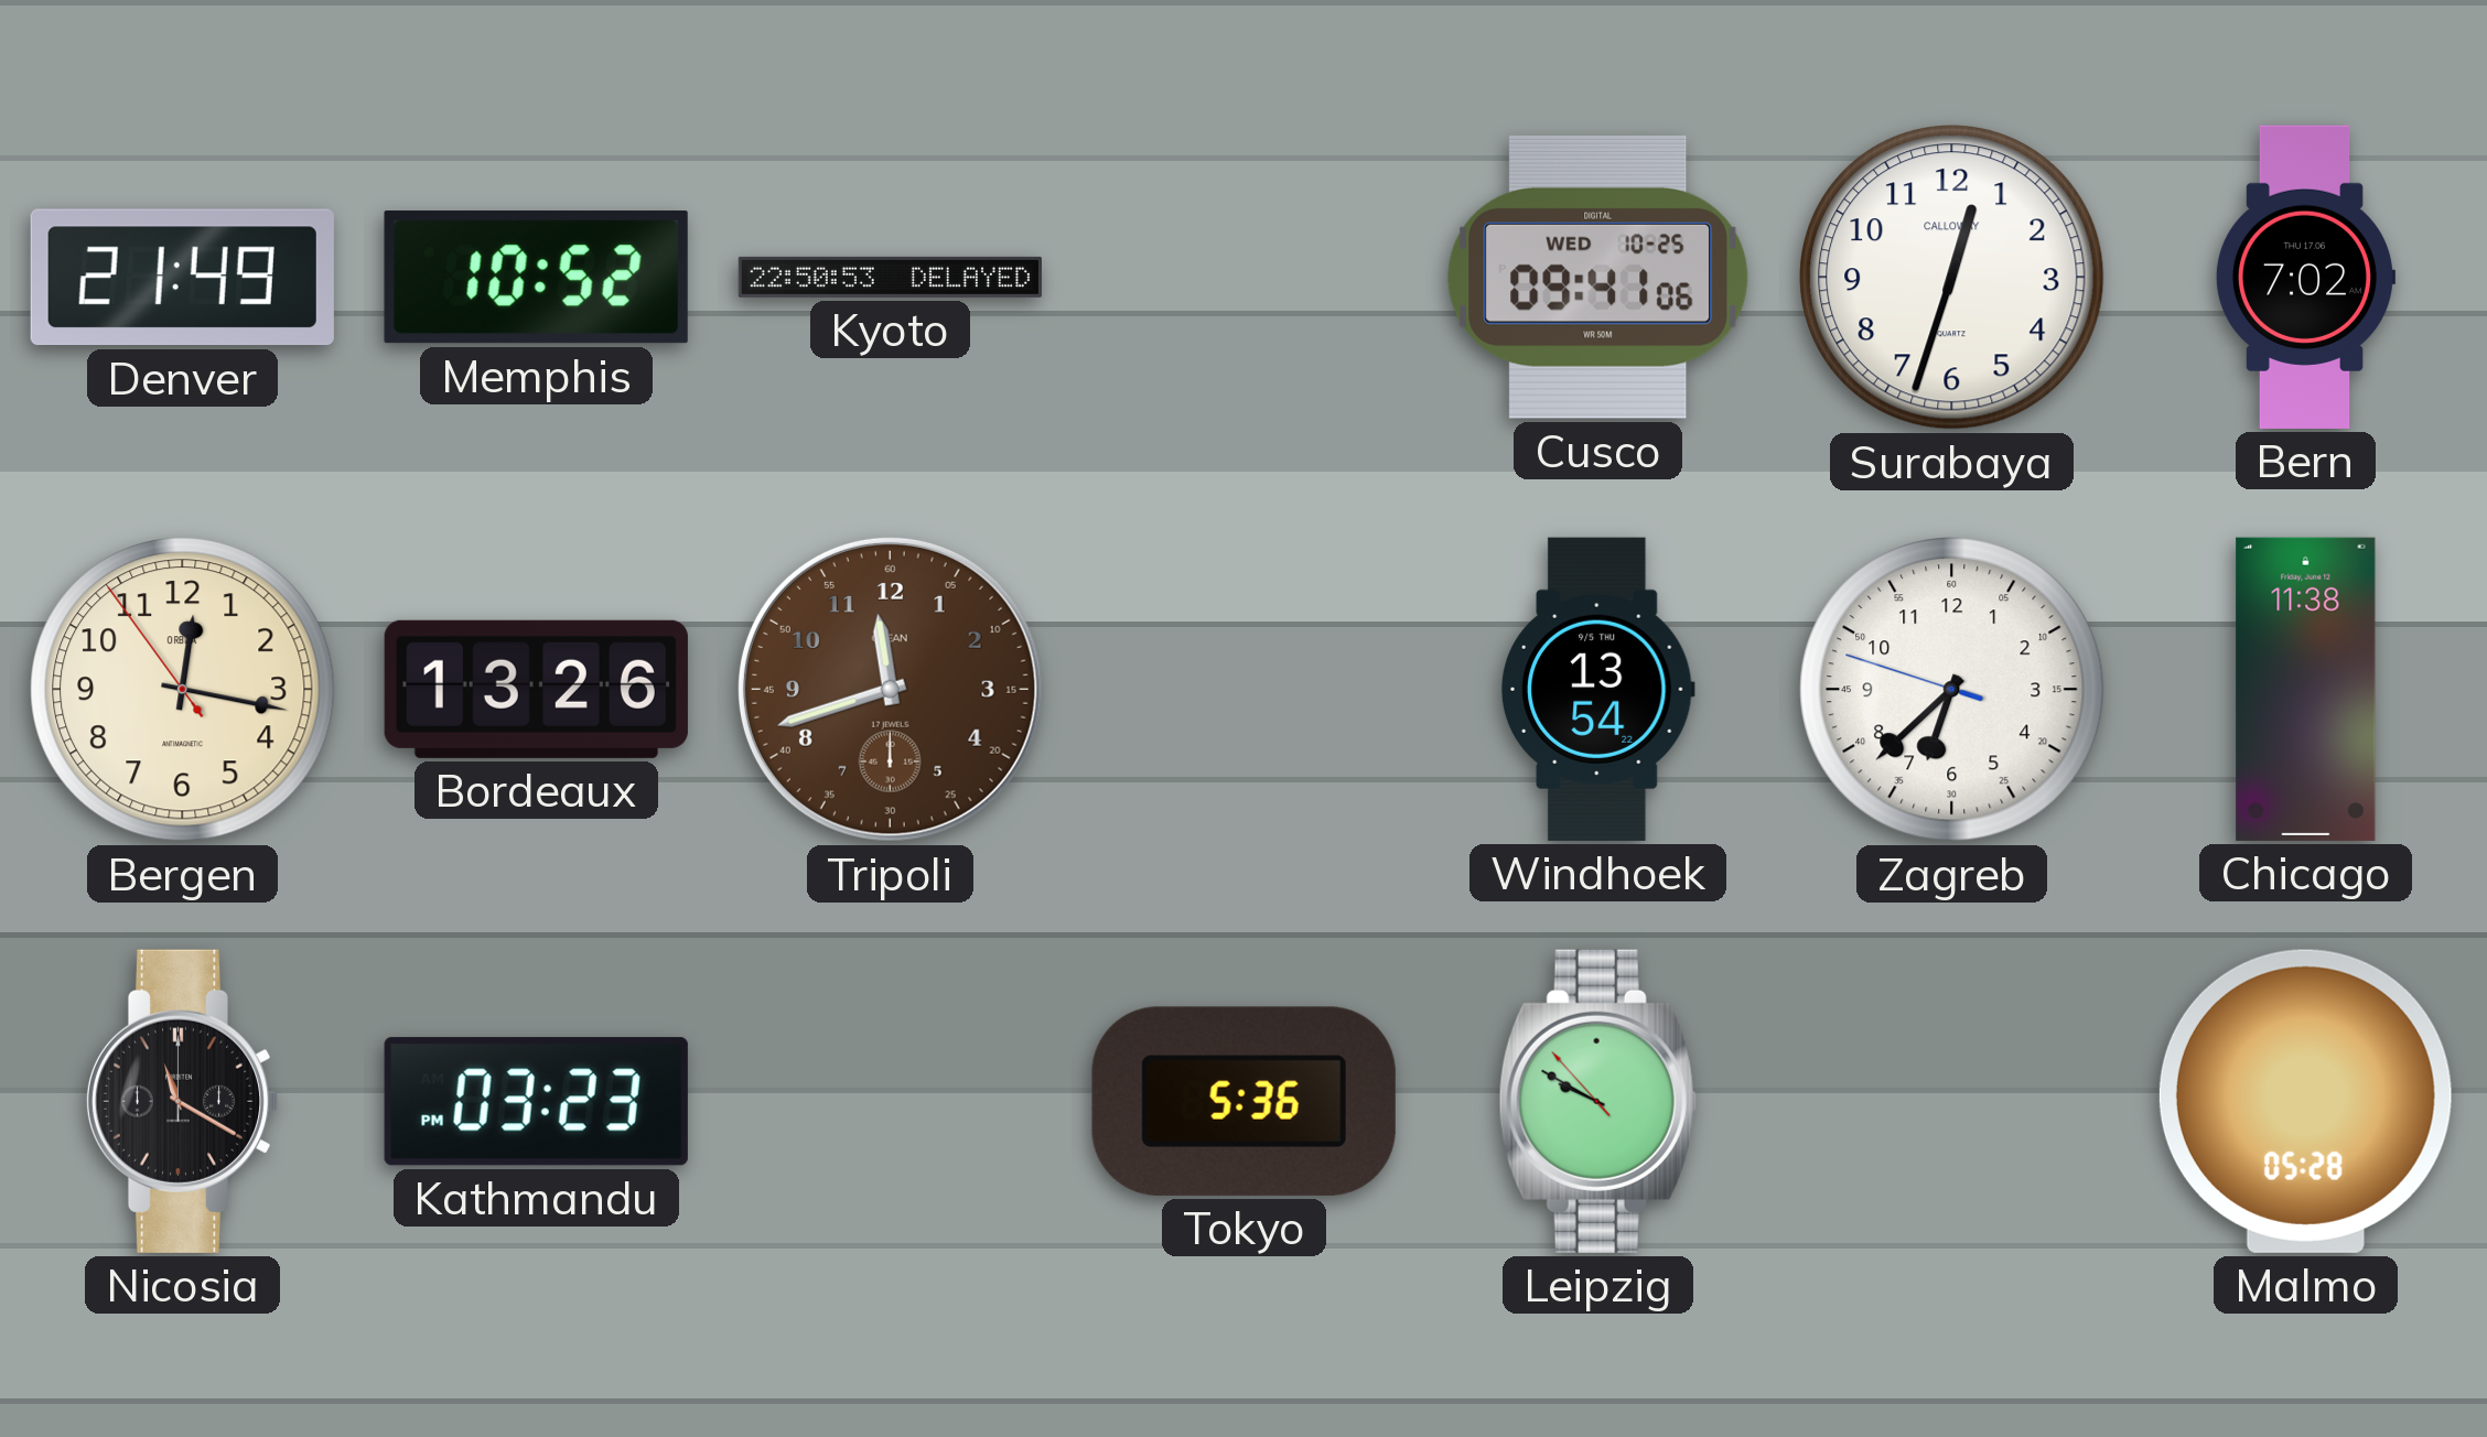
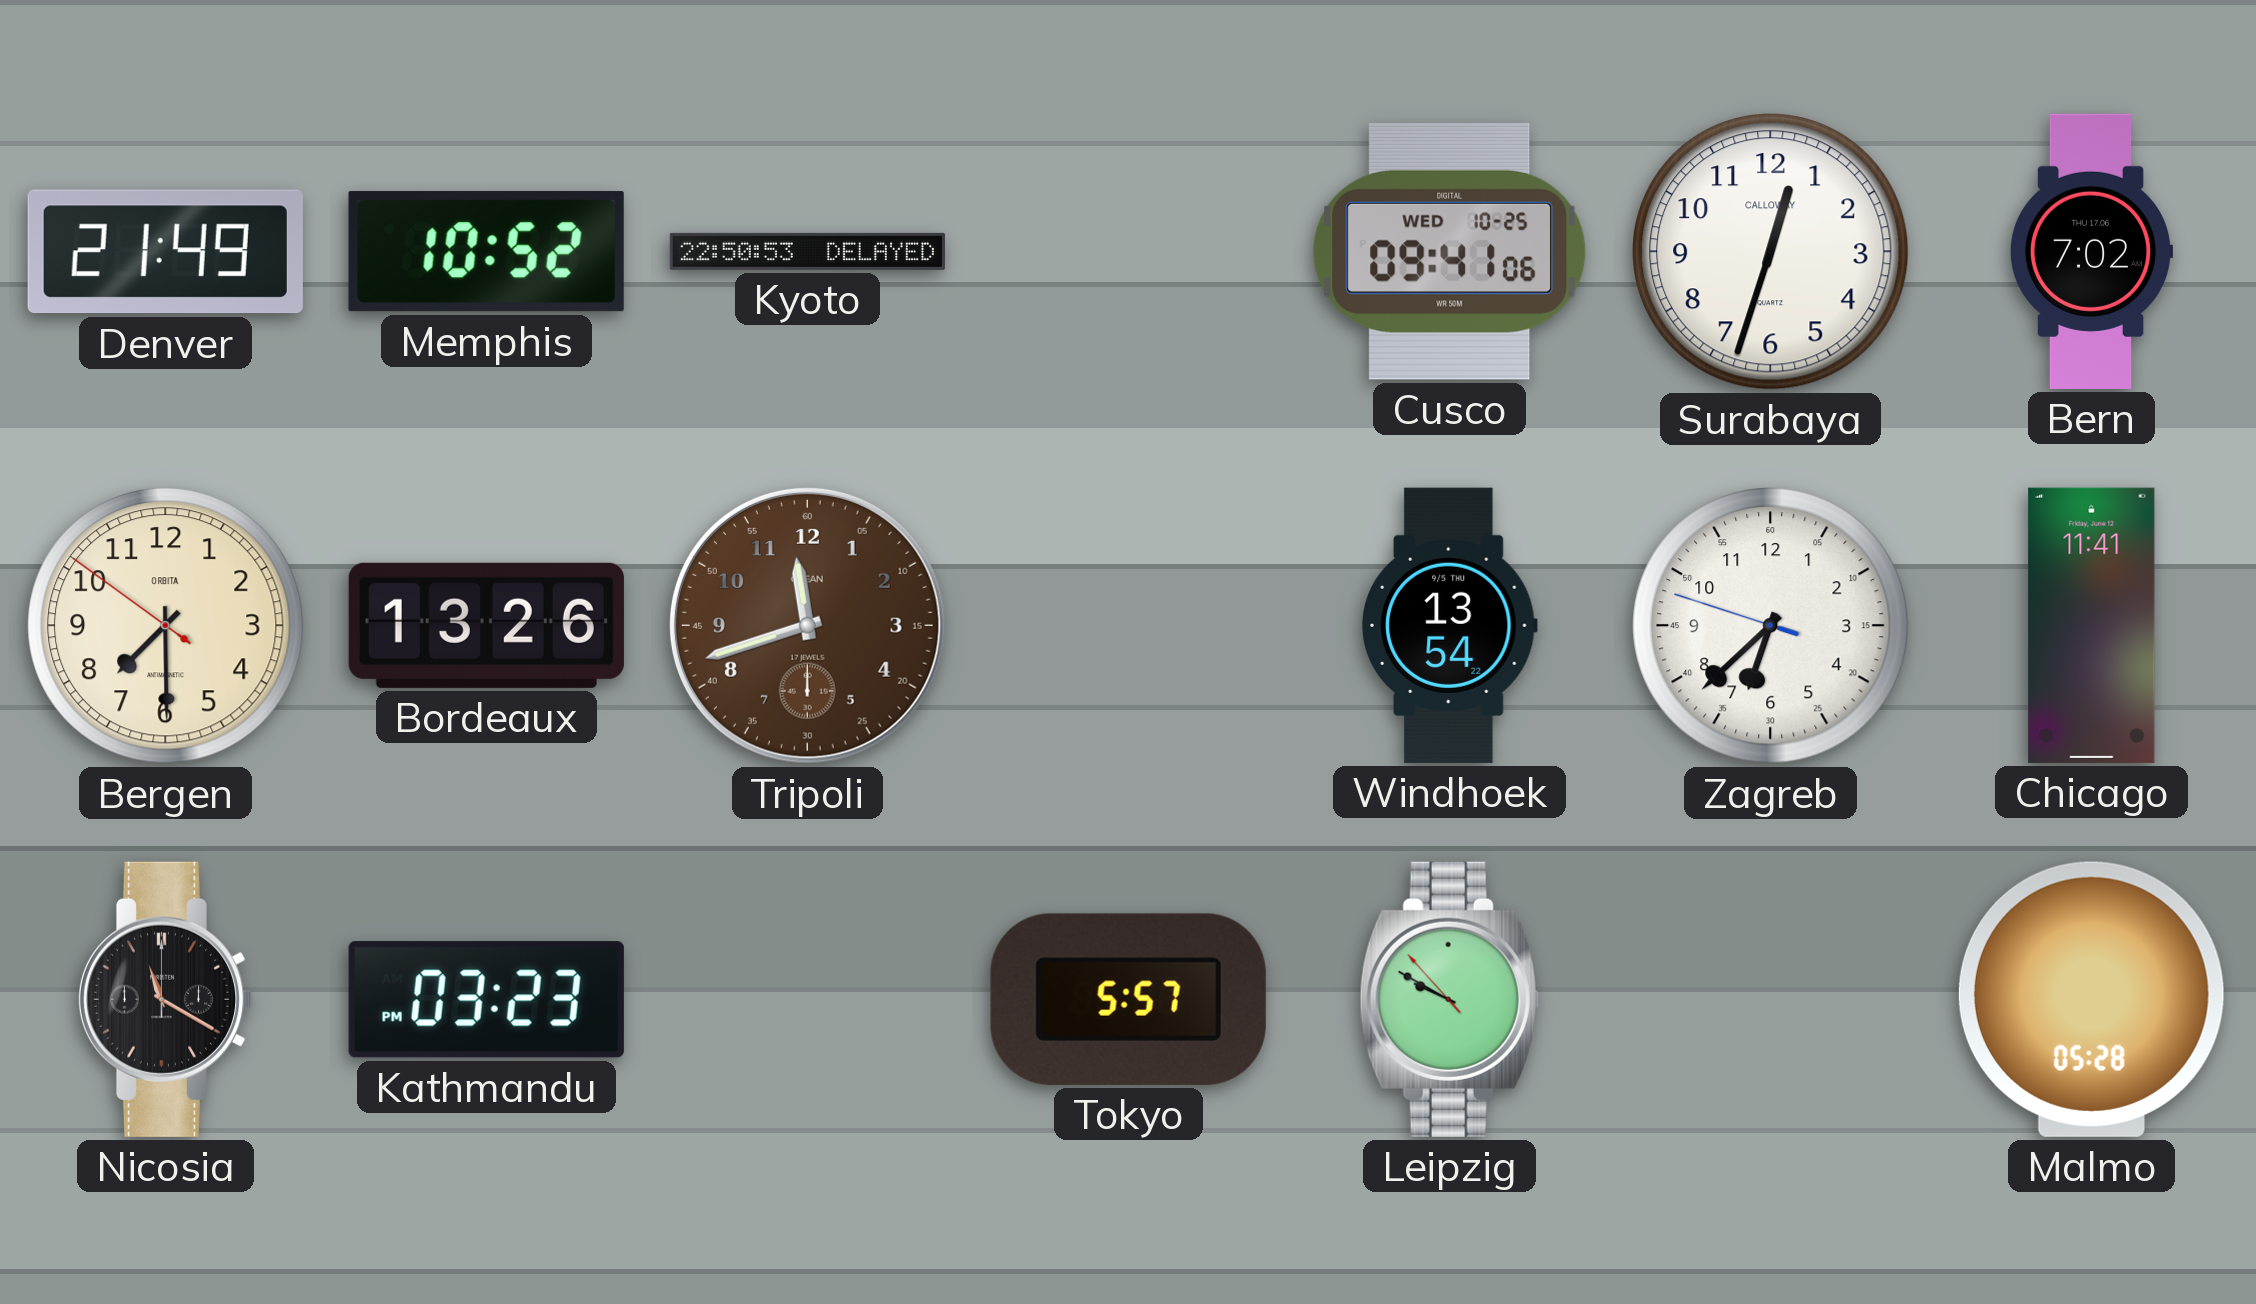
Bergen: 12:16 -> 7:29
Chicago: 11:38 -> 11:41
Tokyo: 5:36 -> 5:57
